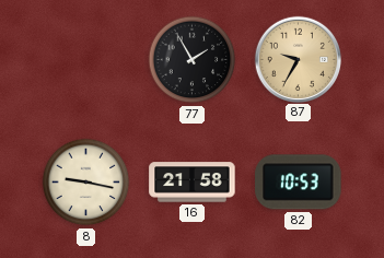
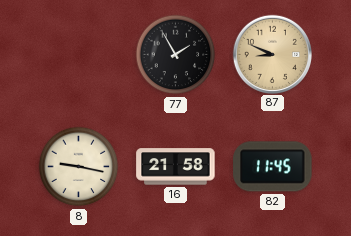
87: 9:35 -> 8:49
82: 10:53 -> 11:45
